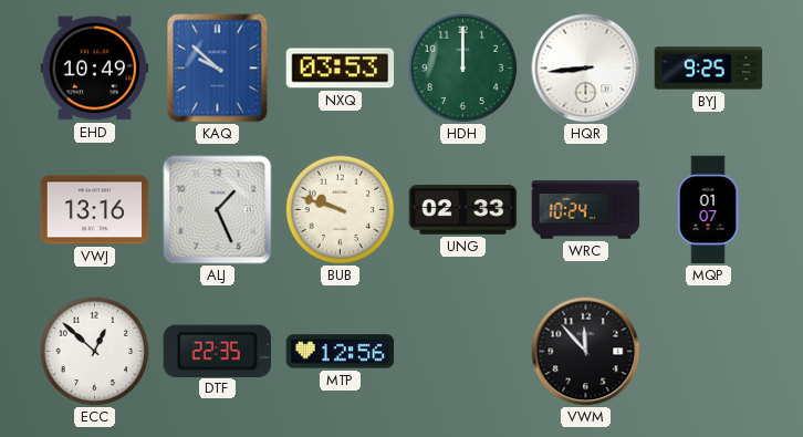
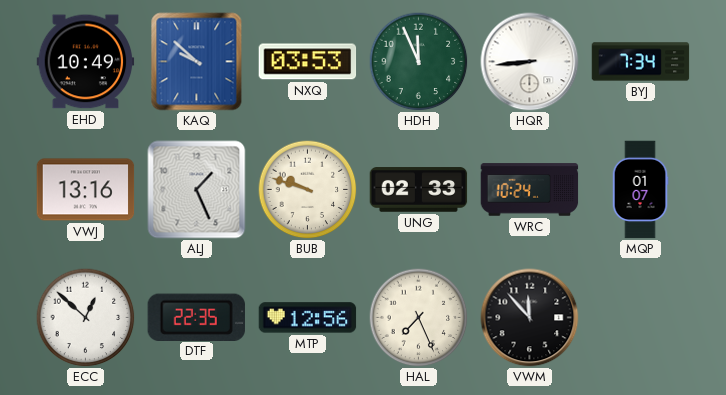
HDH: 12:00 -> 11:56
BYJ: 9:25 -> 7:34
HAL: none -> 7:26
